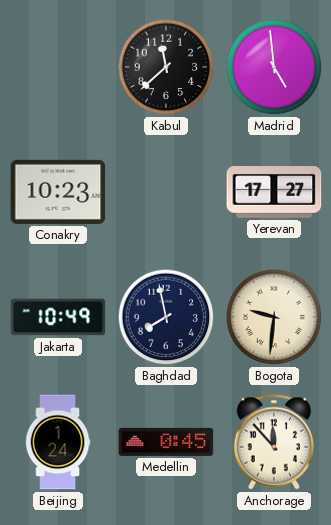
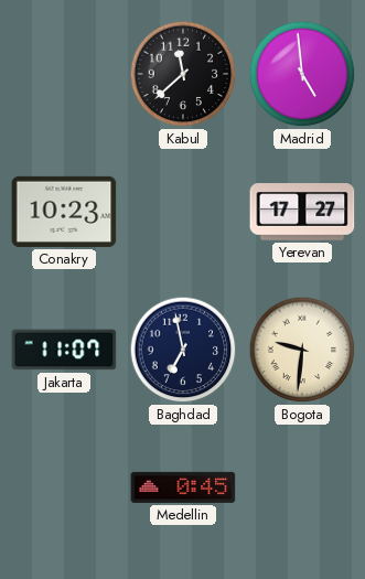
Jakarta: 10:49 -> 11:07
Baghdad: 7:58 -> 6:58
Beijing: 1:24 -> none
Anchorage: 11:53 -> none
